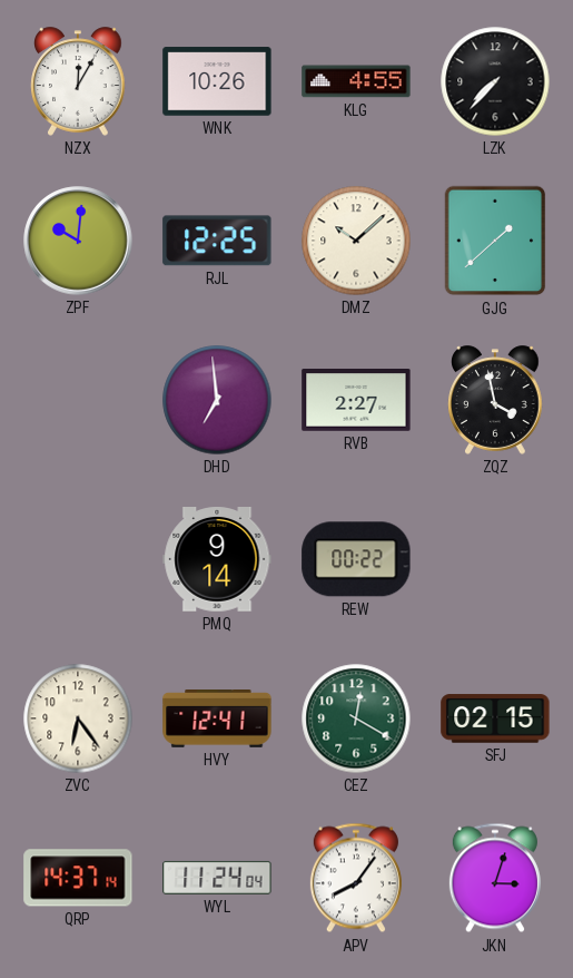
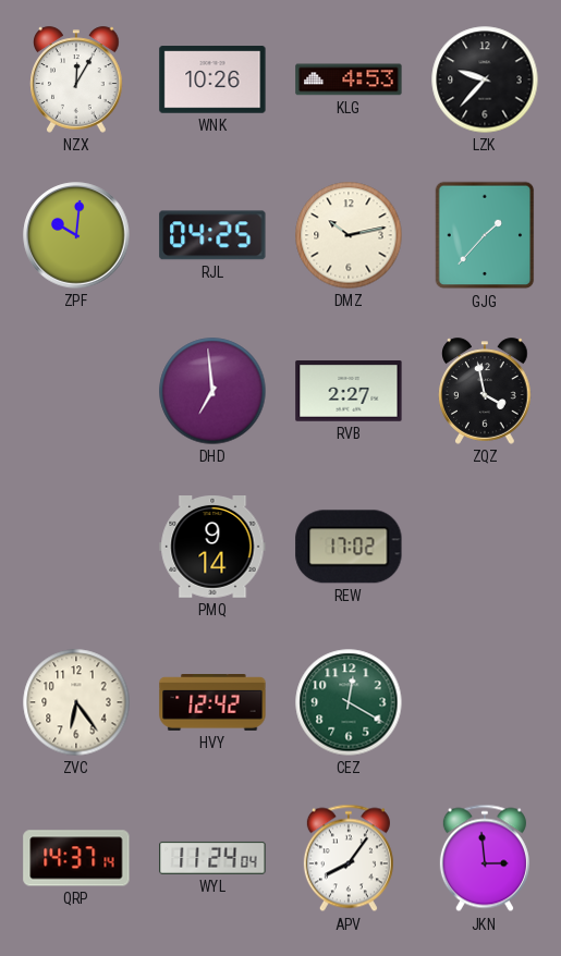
KLG: 4:55 -> 4:53
LZK: 7:37 -> 9:37
RJL: 12:25 -> 04:25
DMZ: 10:08 -> 10:13
GJG: 1:38 -> 1:37
REW: 00:22 -> 17:02
HVY: 12:41 -> 12:42
SFJ: 02:15 -> none
JKN: 3:03 -> 2:59
